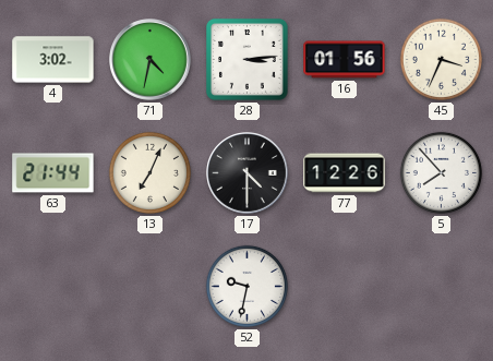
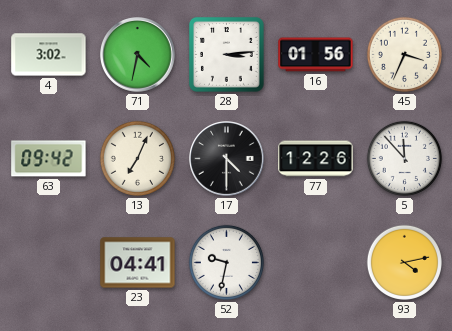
63: 21:44 -> 09:42
5: 7:53 -> 11:53
23: none -> 04:41
93: none -> 4:13
